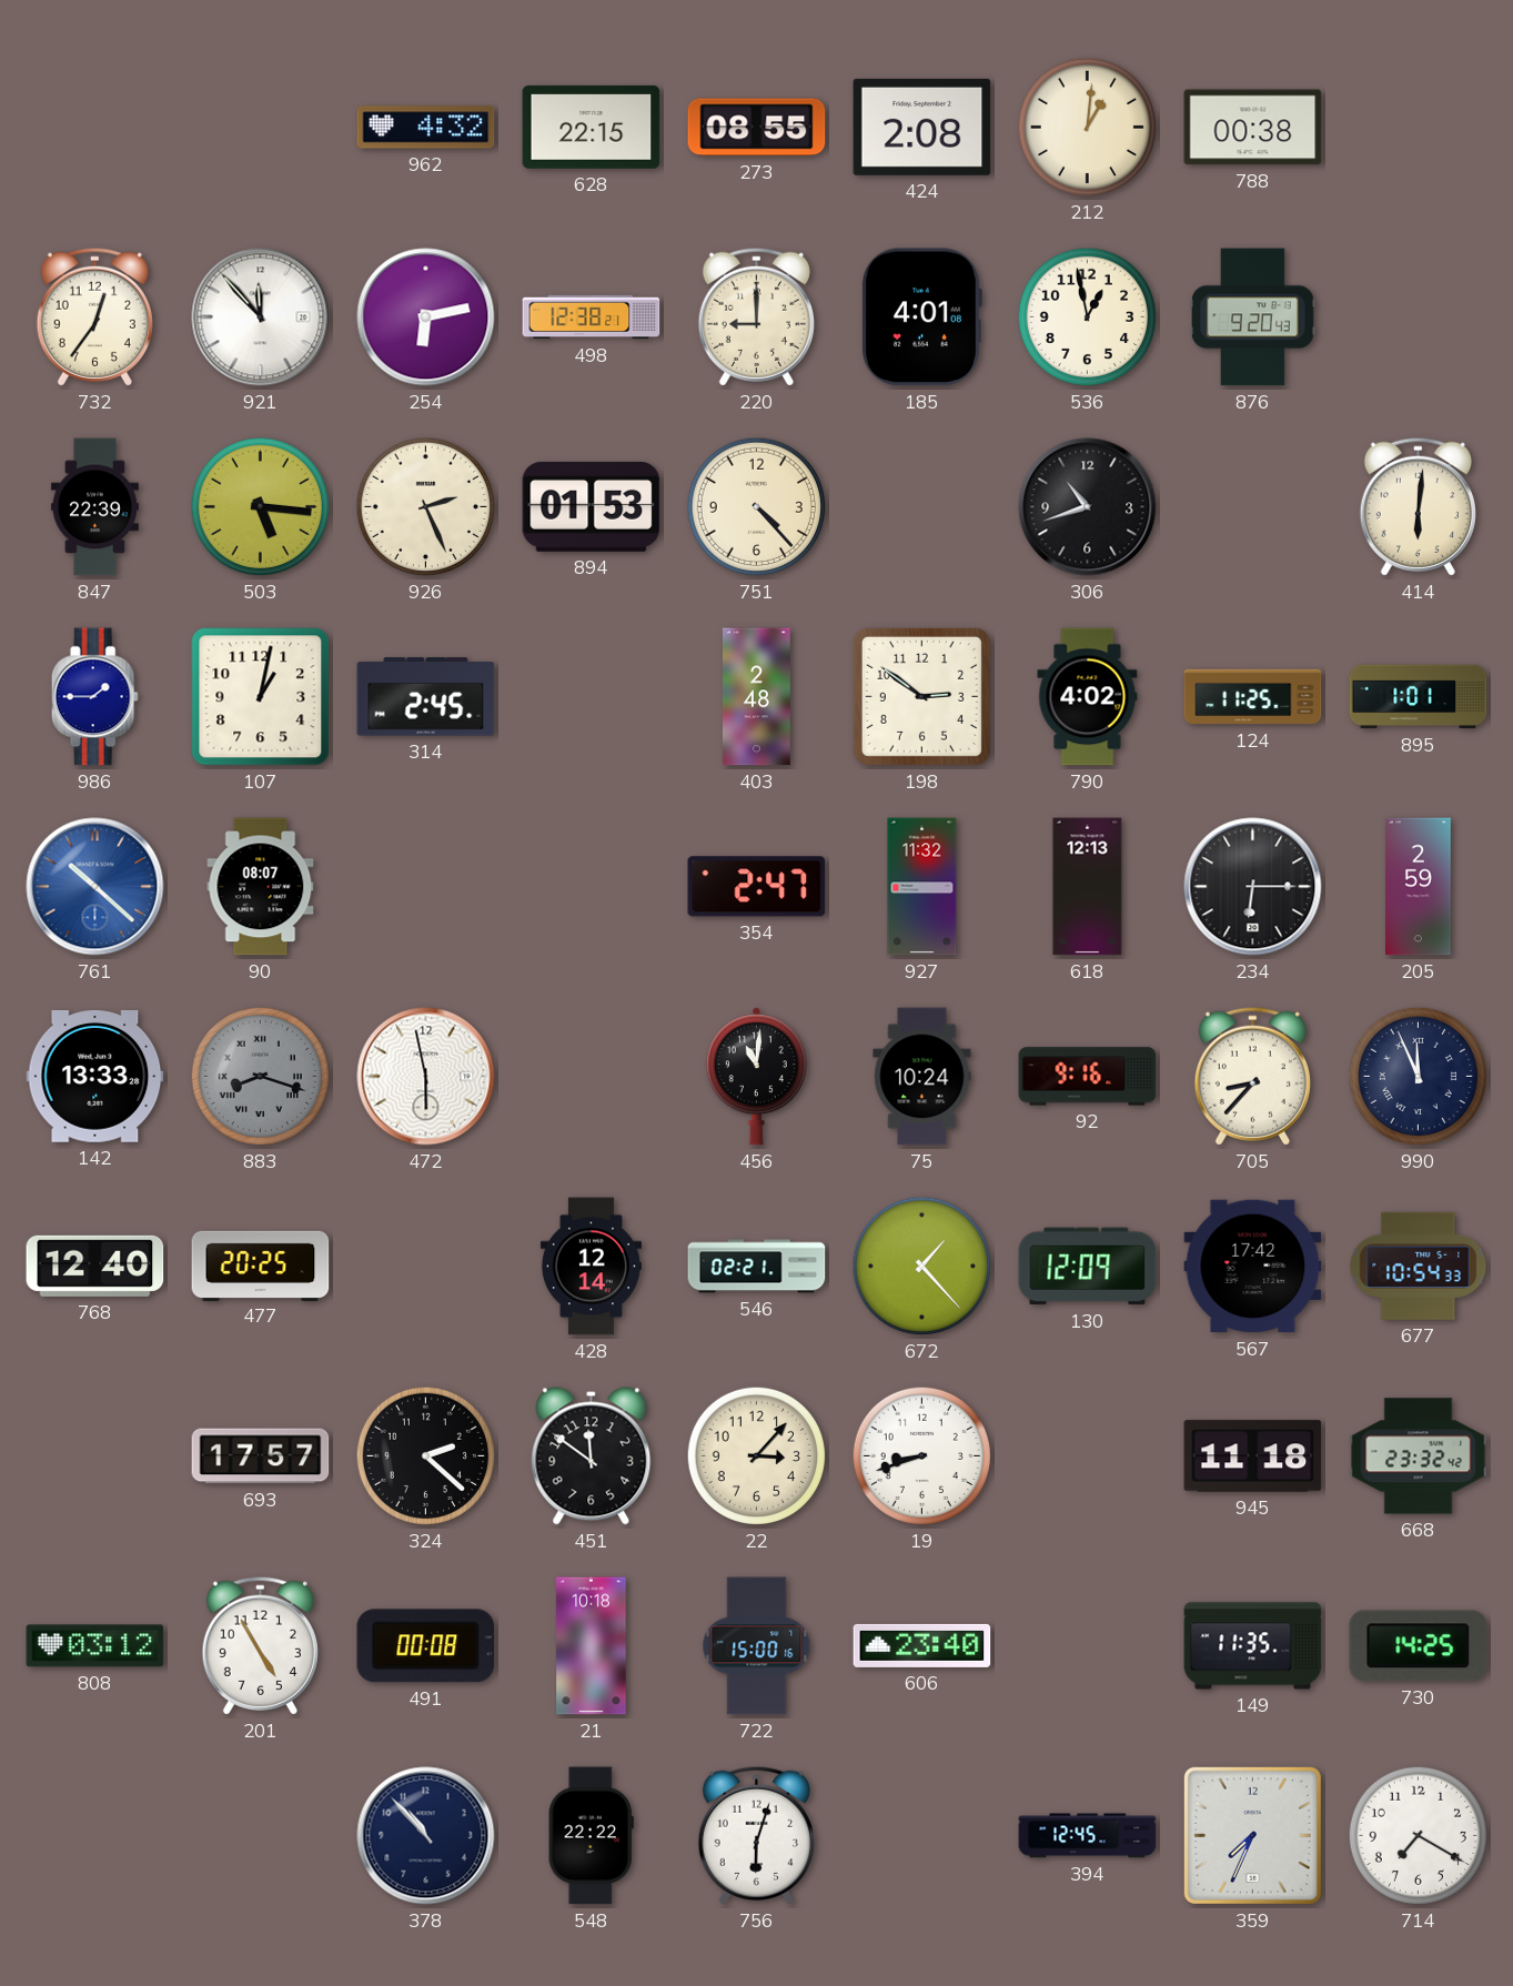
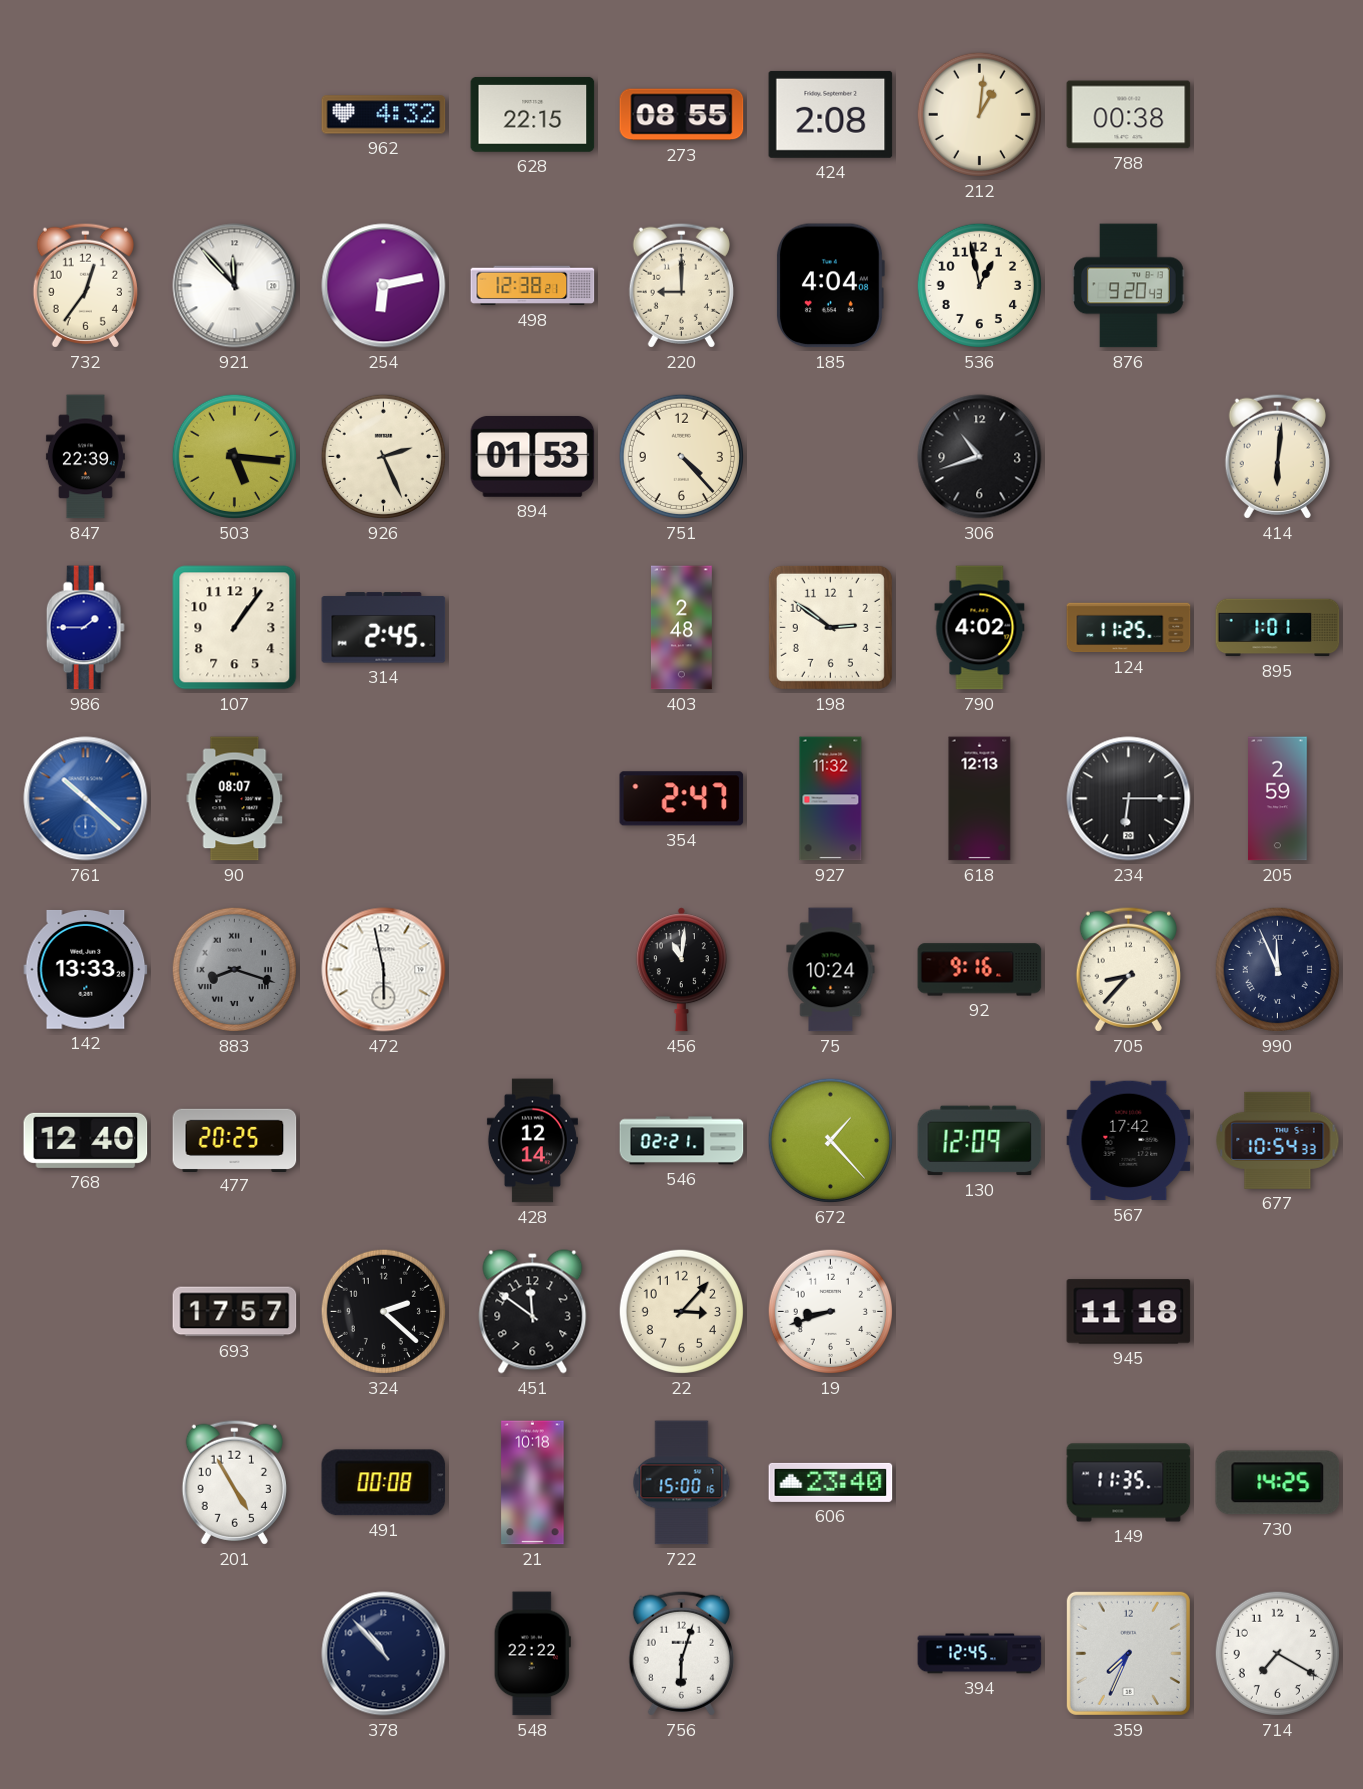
185: 4:01 -> 4:04
107: 1:02 -> 1:06
668: 23:32 -> none
808: 03:12 -> none
